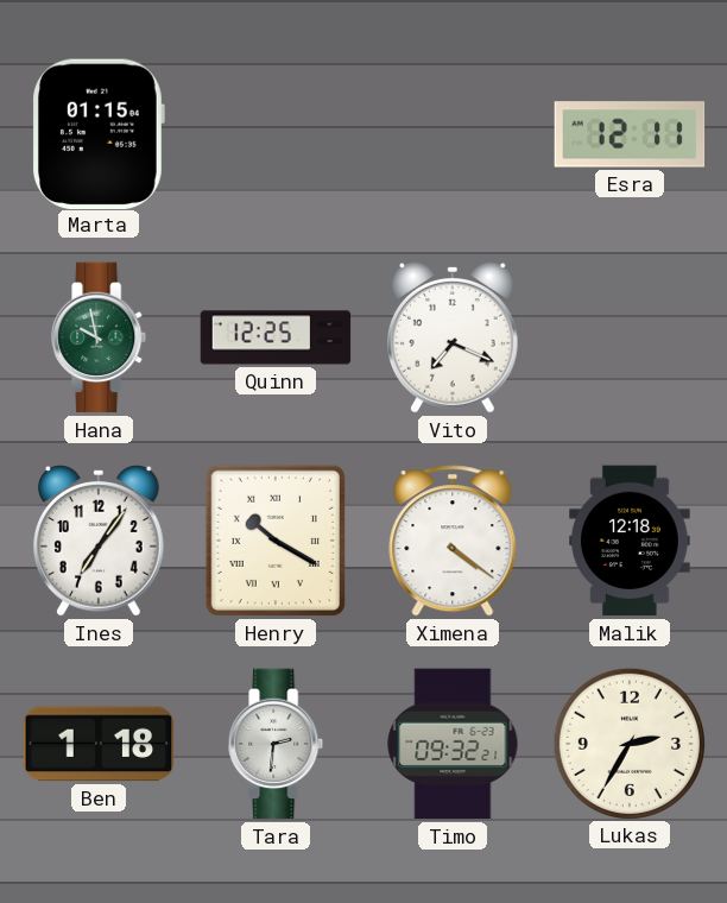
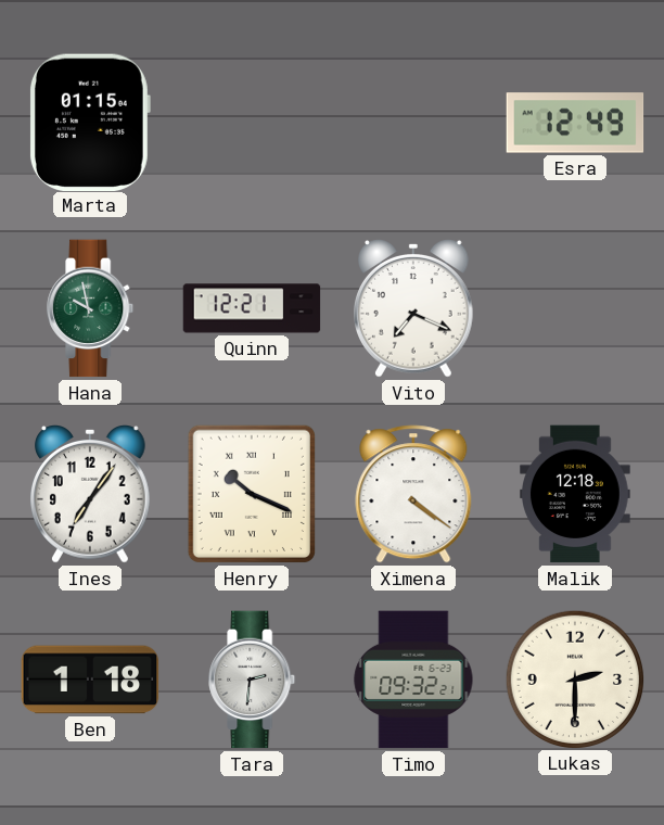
Esra: 12:11 -> 12:49
Quinn: 12:25 -> 12:21
Henry: 10:20 -> 10:19
Lukas: 2:35 -> 2:30
